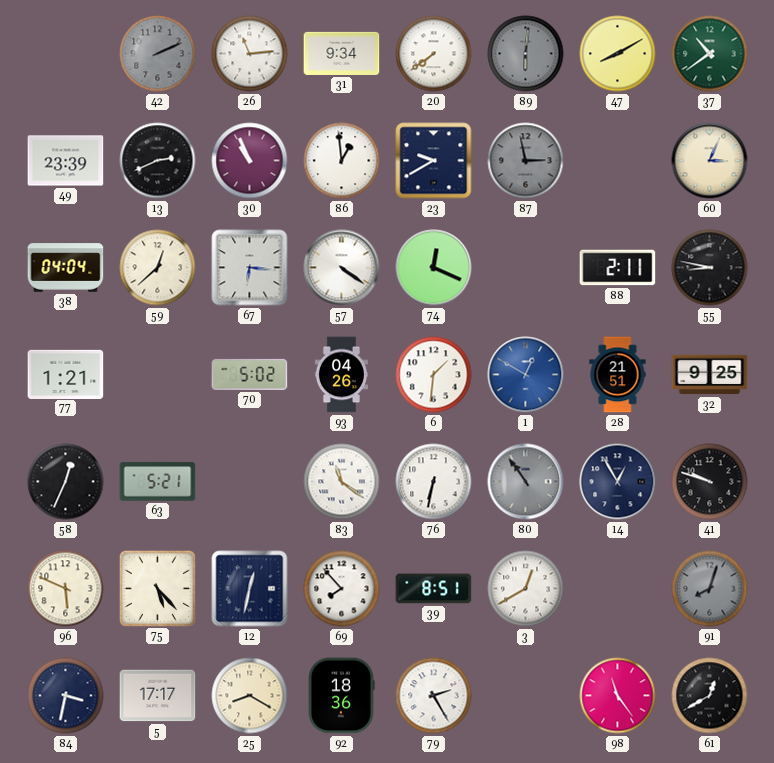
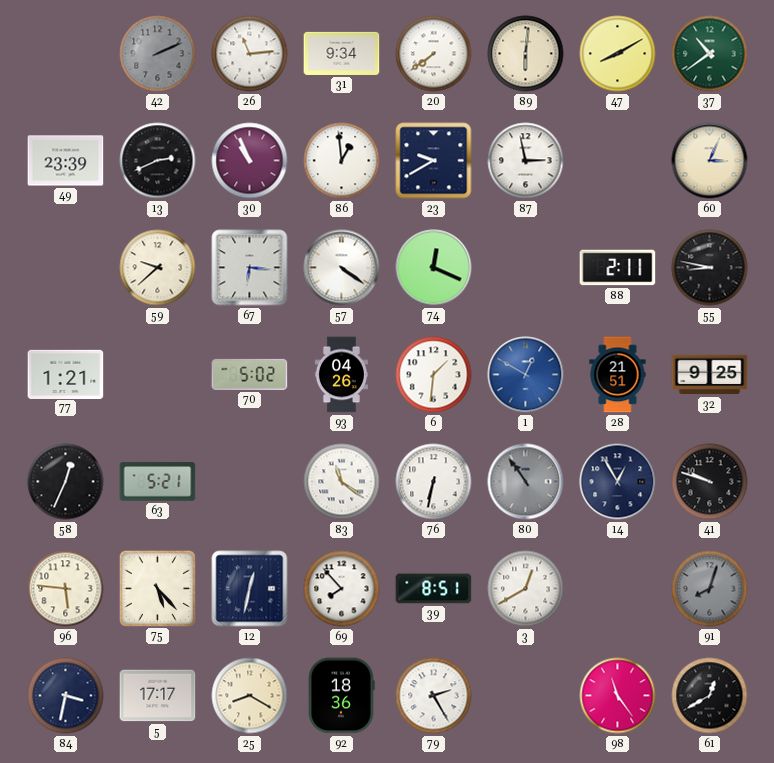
89 dial: grey -> cream
87 dial: grey -> white
38: 04:04 -> none
59: 12:38 -> 9:38
96: 5:49 -> 5:46
